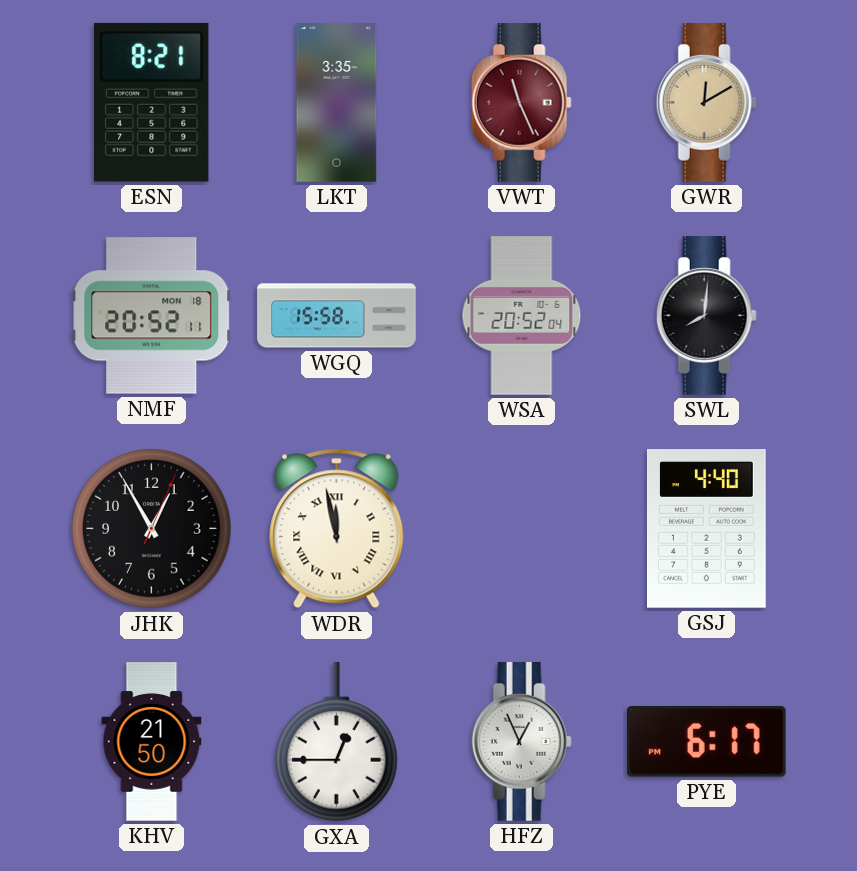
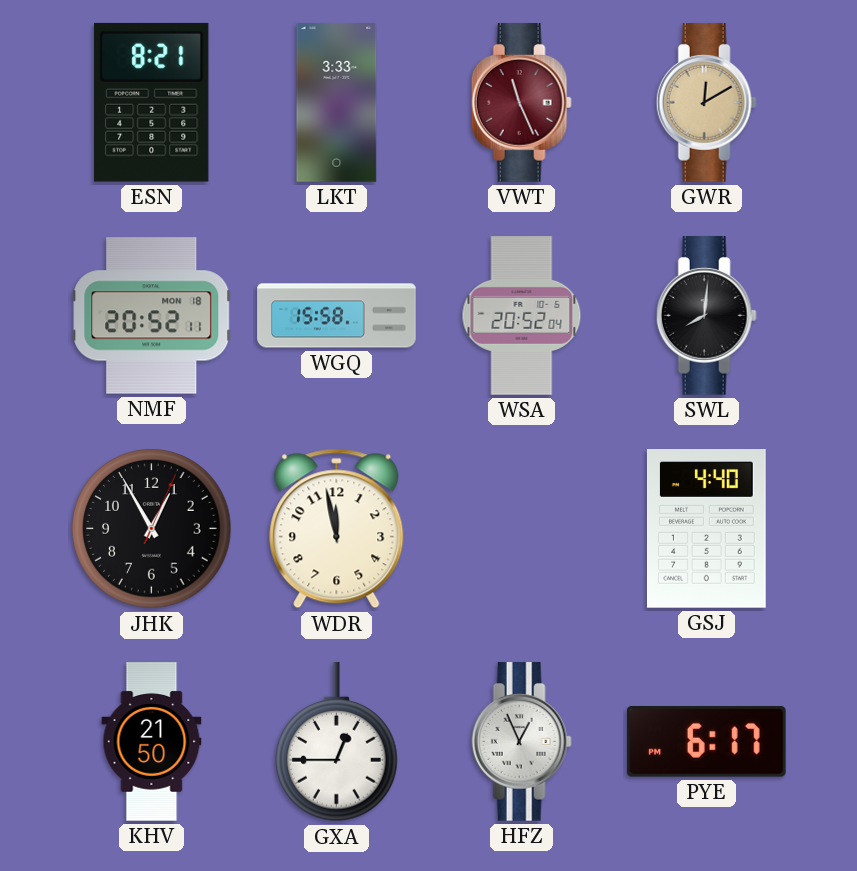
LKT: 3:35 -> 3:33
WDR numerals: Roman -> Arabic
